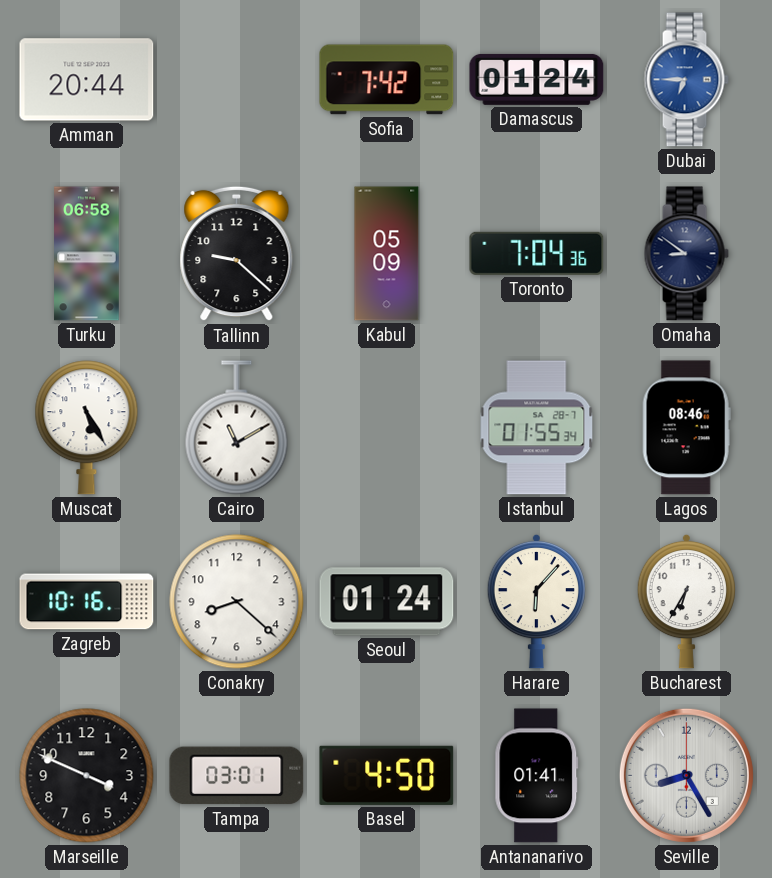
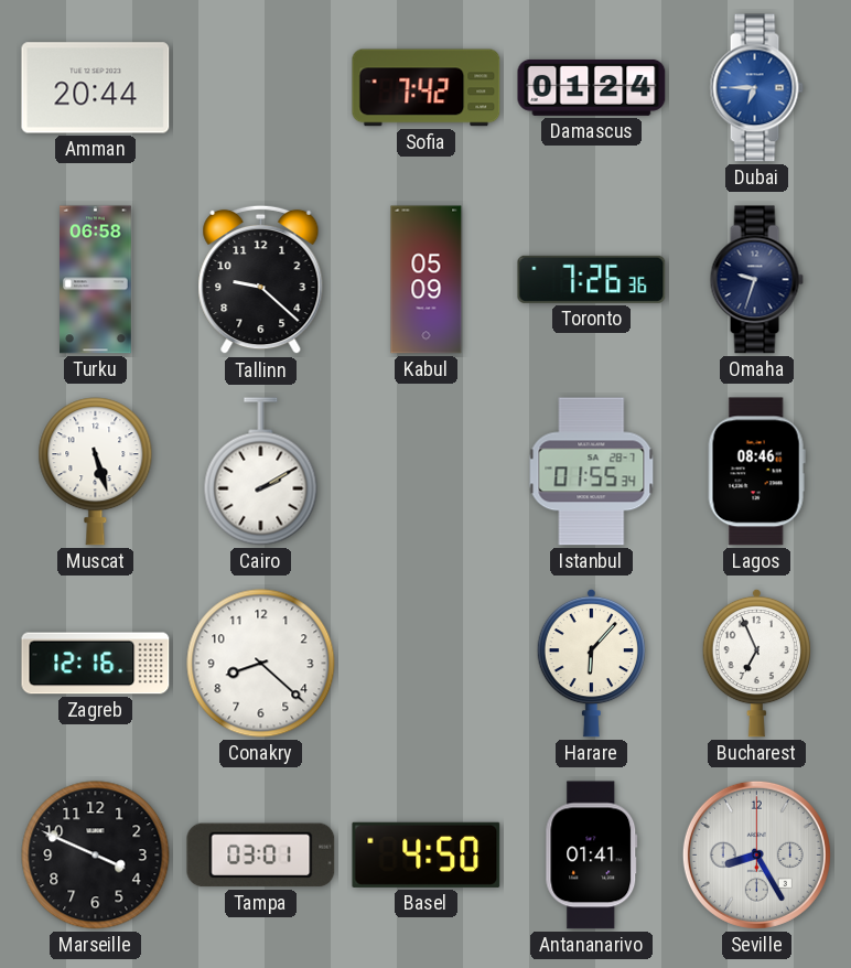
Toronto: 7:04 -> 7:26
Omaha: 8:51 -> 9:33
Muscat: 5:25 -> 5:27
Cairo: 11:10 -> 2:10
Zagreb: 10:16 -> 12:16
Seoul: 01:24 -> none
Bucharest: 6:35 -> 6:56
